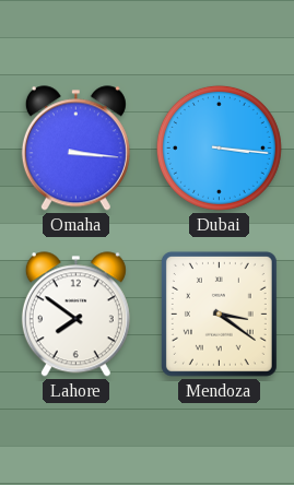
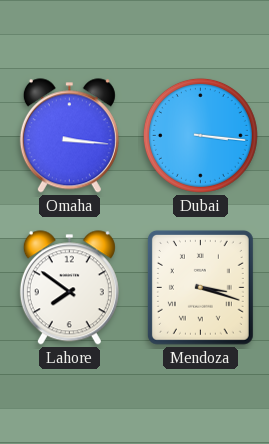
Mendoza: 3:21 -> 3:18
